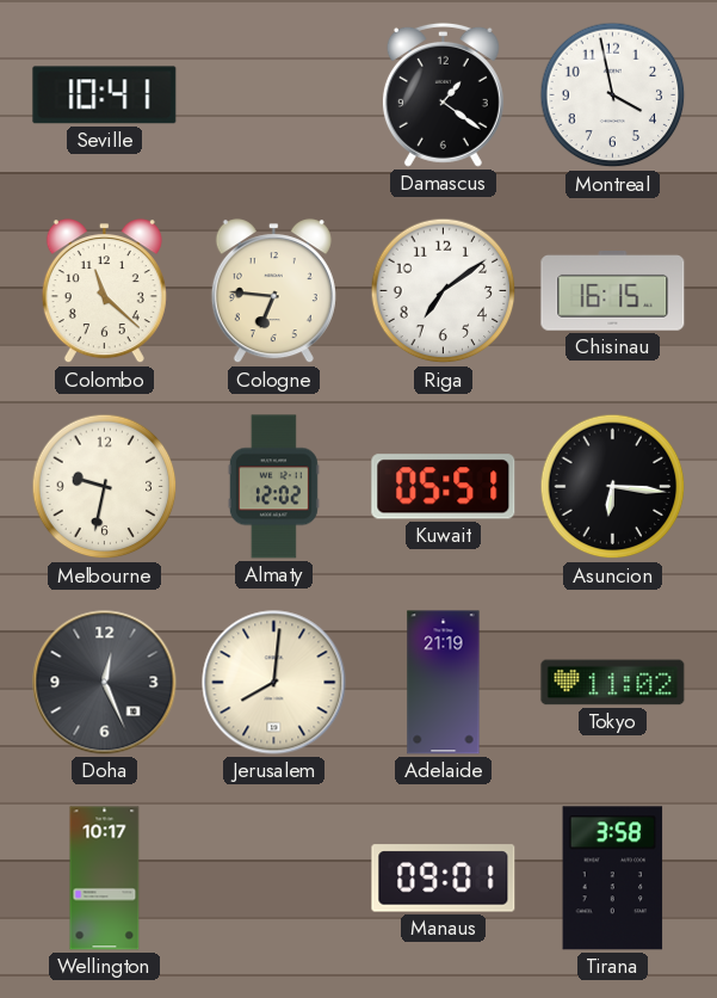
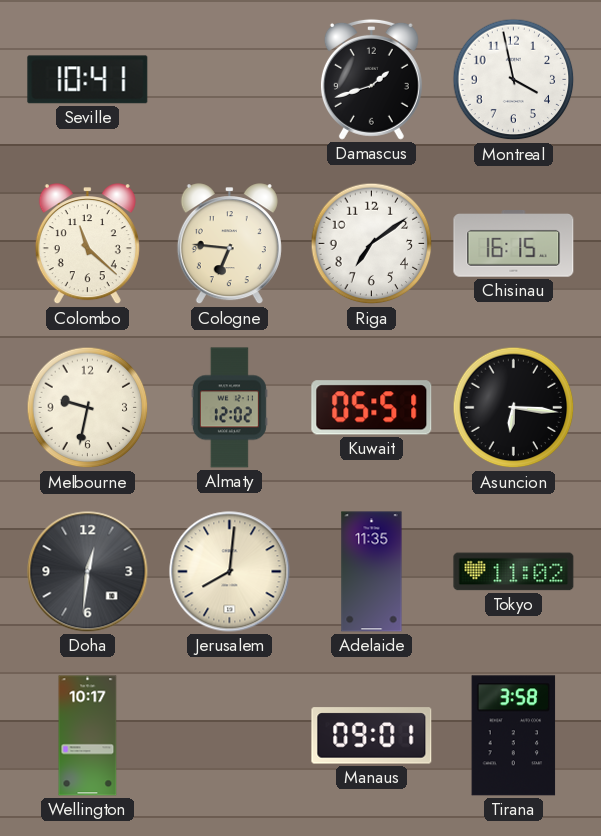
Damascus: 1:21 -> 1:42
Doha: 12:26 -> 12:31
Adelaide: 21:19 -> 11:35
